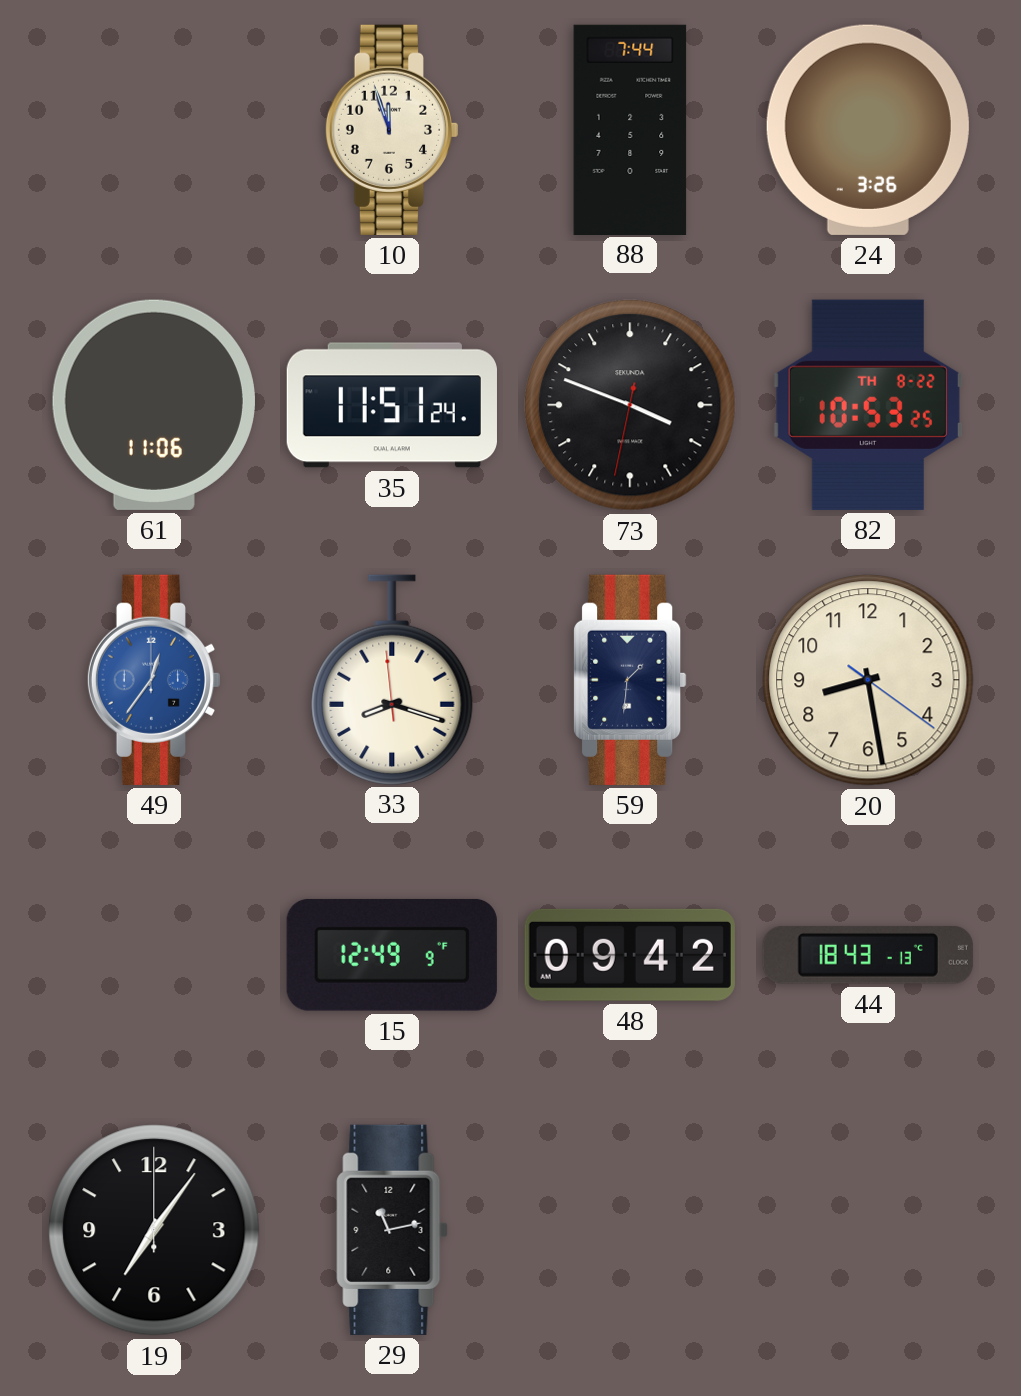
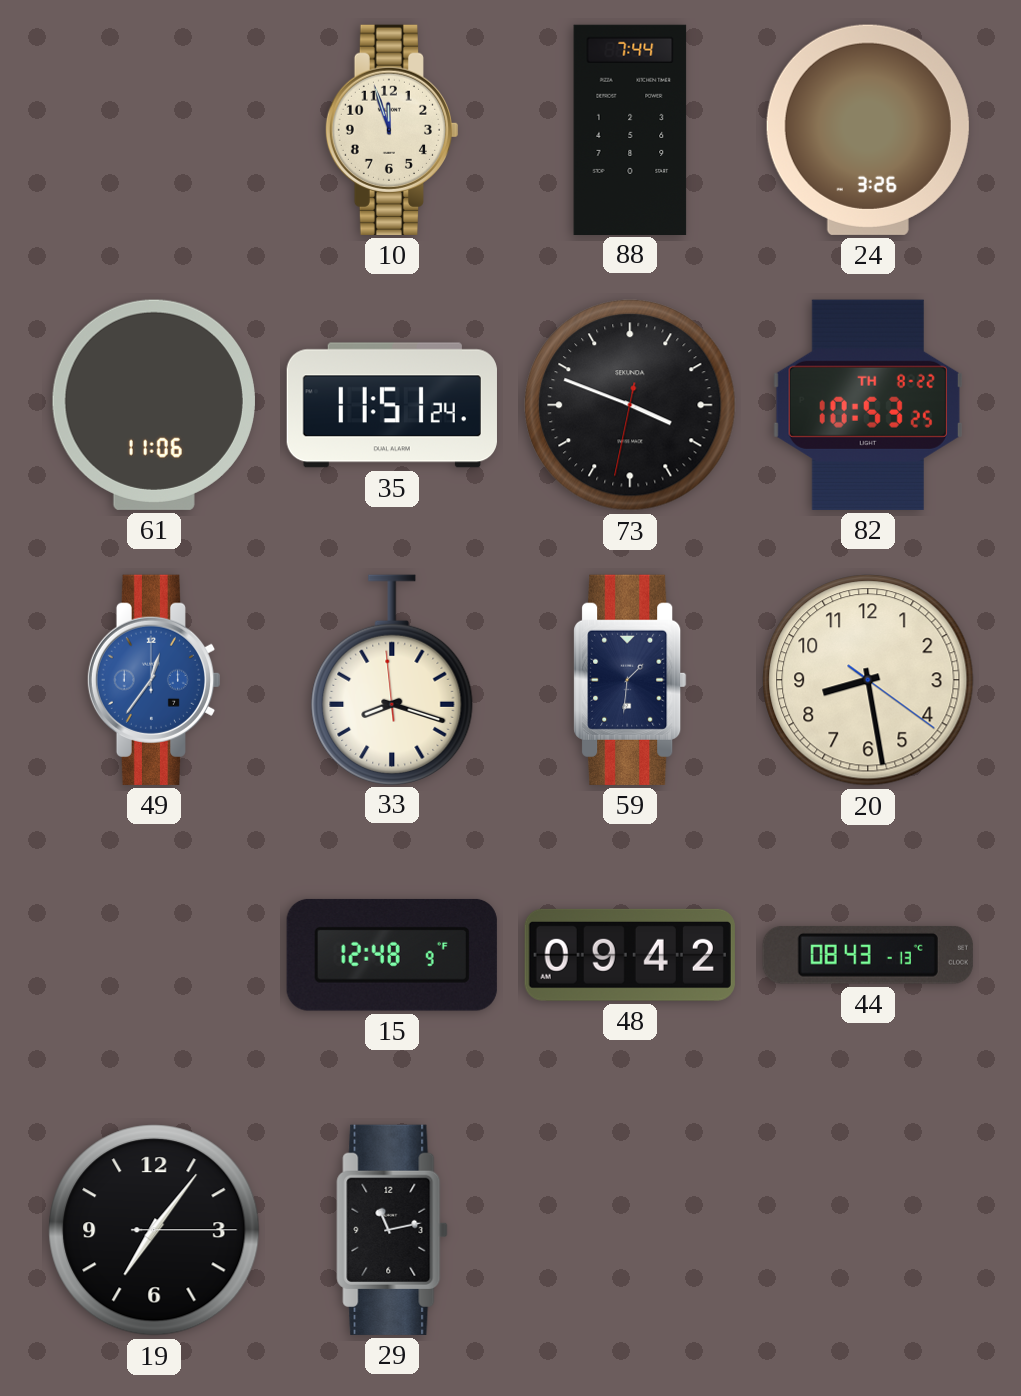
15: 12:49 -> 12:48
44: 18:43 -> 08:43
19: 7:06:00 -> 7:06:15
